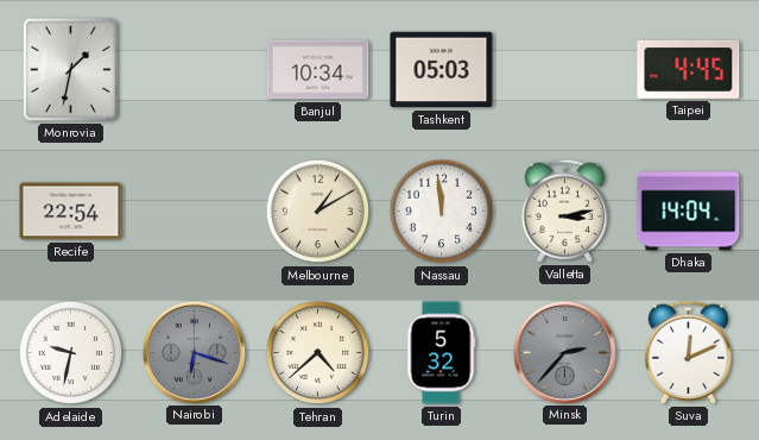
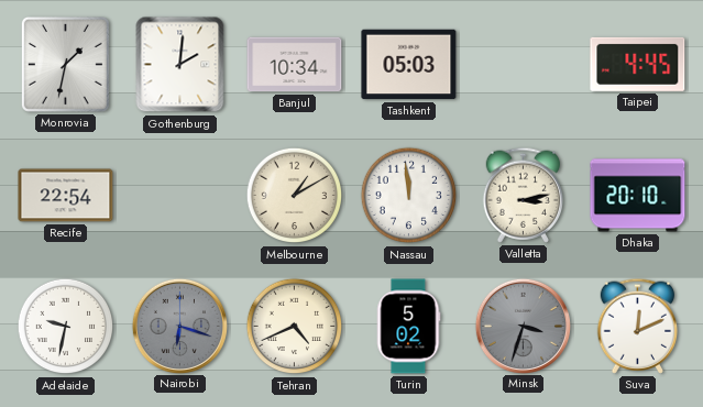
Gothenburg: none -> 2:01
Dhaka: 14:04 -> 20:10
Tehran: 4:38 -> 4:41
Turin: 5:32 -> 5:02
Minsk: 2:37 -> 3:33
